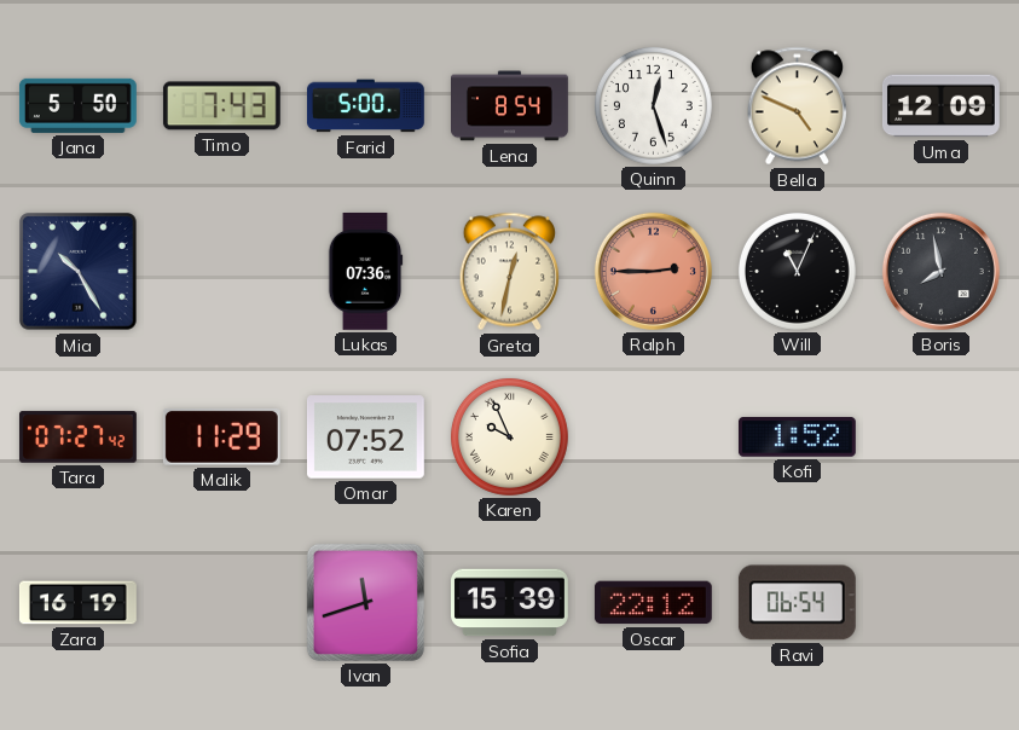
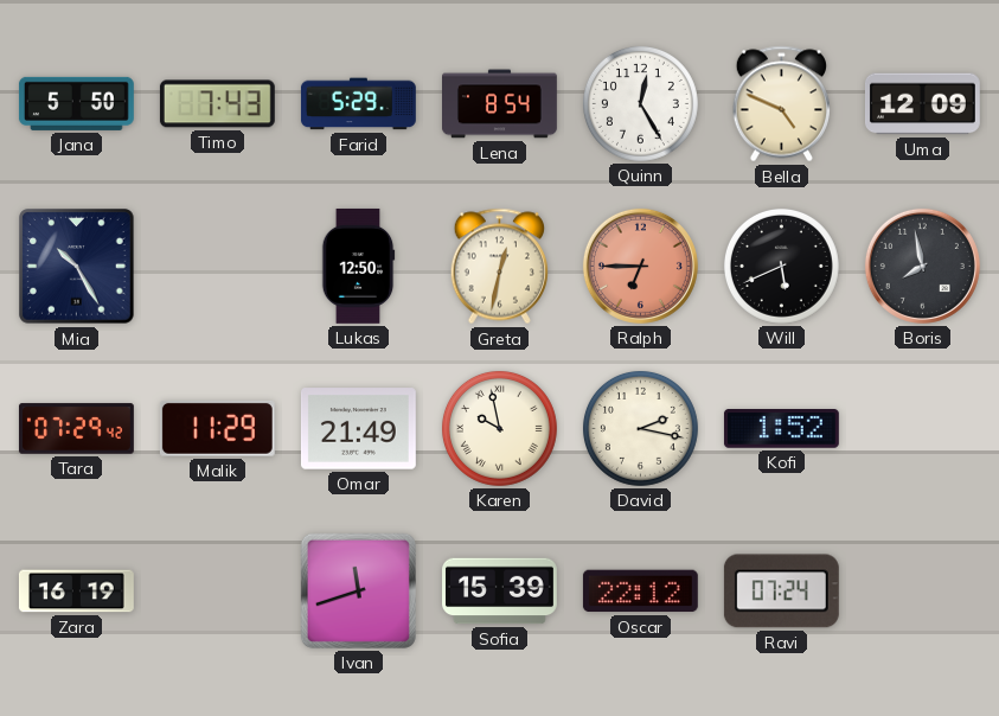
Farid: 5:00 -> 5:29
Quinn: 12:27 -> 12:25
Lukas: 07:36 -> 12:50
Ralph: 2:45 -> 6:45
Will: 11:04 -> 5:41
Tara: 07:27 -> 07:29
Omar: 07:52 -> 21:49
Karen: 9:56 -> 9:58
David: none -> 2:17
Ravi: 06:54 -> 07:24
